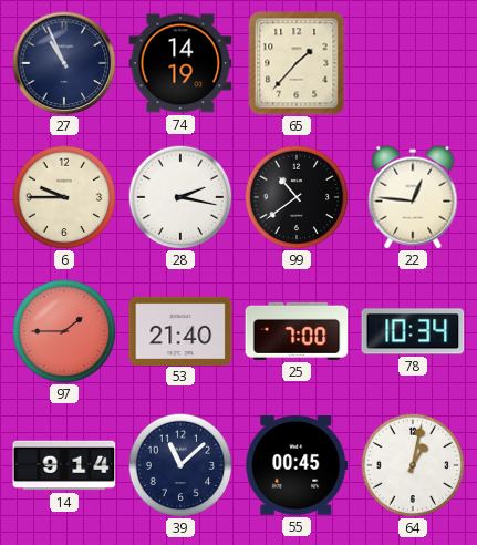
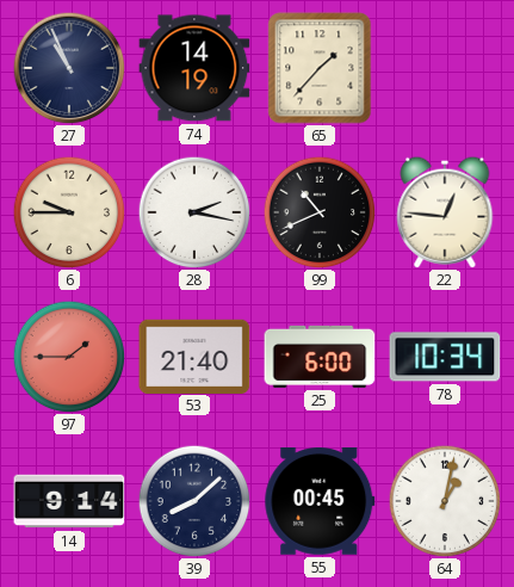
99: 10:39 -> 10:41
25: 7:00 -> 6:00
39: 11:08 -> 8:08
